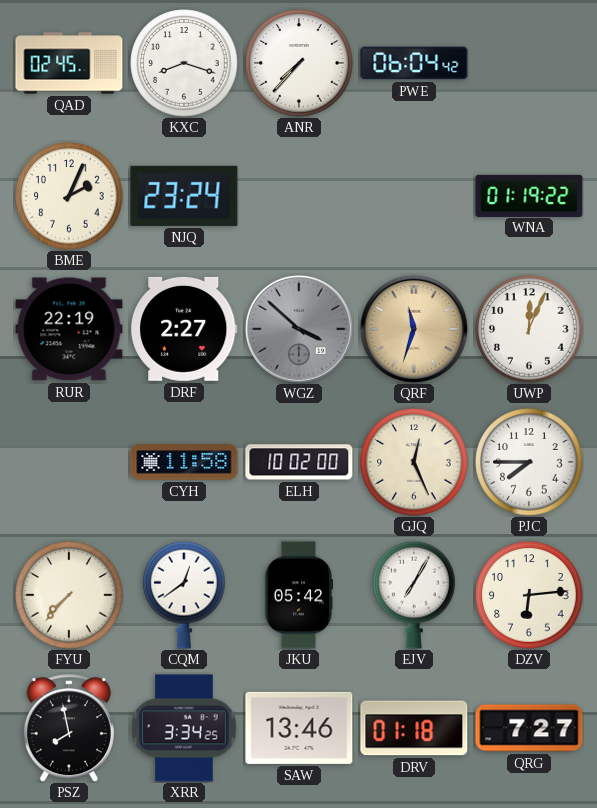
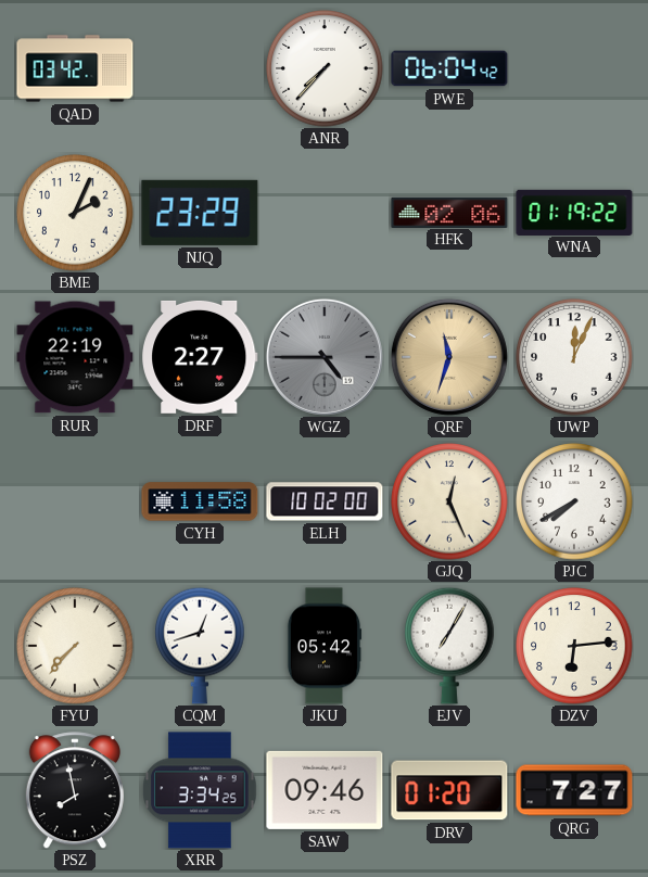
QAD: 02:45 -> 03:42
KXC: 8:18 -> none
NJQ: 23:24 -> 23:29
HFK: none -> 02:06
WGZ: 3:52 -> 4:45
PJC: 7:45 -> 7:40
CQM: 12:39 -> 12:42
SAW: 13:46 -> 09:46
DRV: 01:18 -> 01:20
